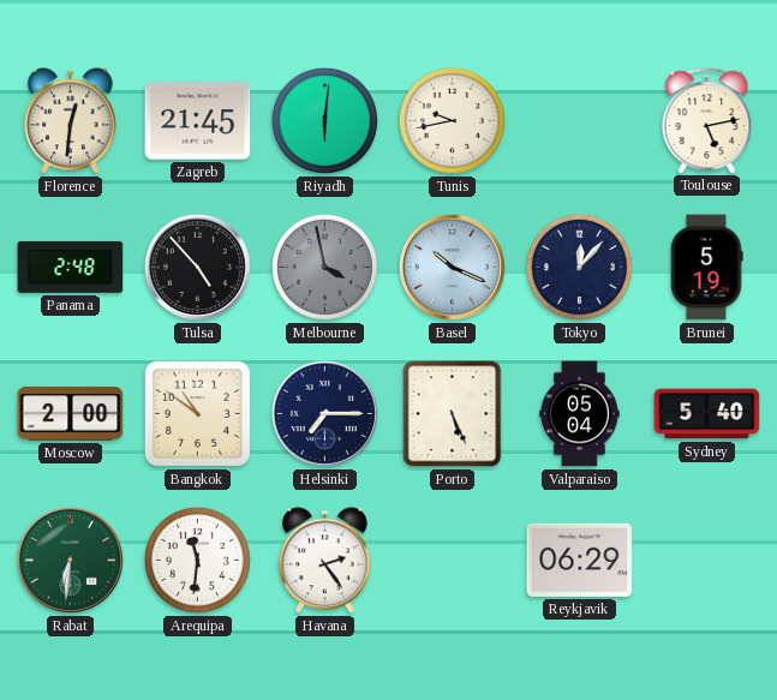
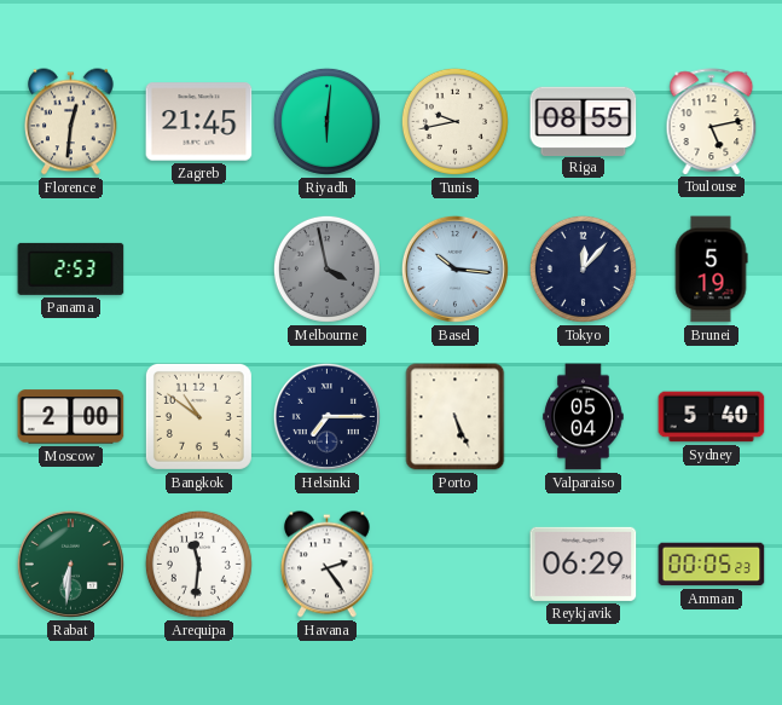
Riga: none -> 08:55
Panama: 2:48 -> 2:53
Tulsa: 4:53 -> none
Basel: 10:19 -> 10:16
Amman: none -> 00:05
